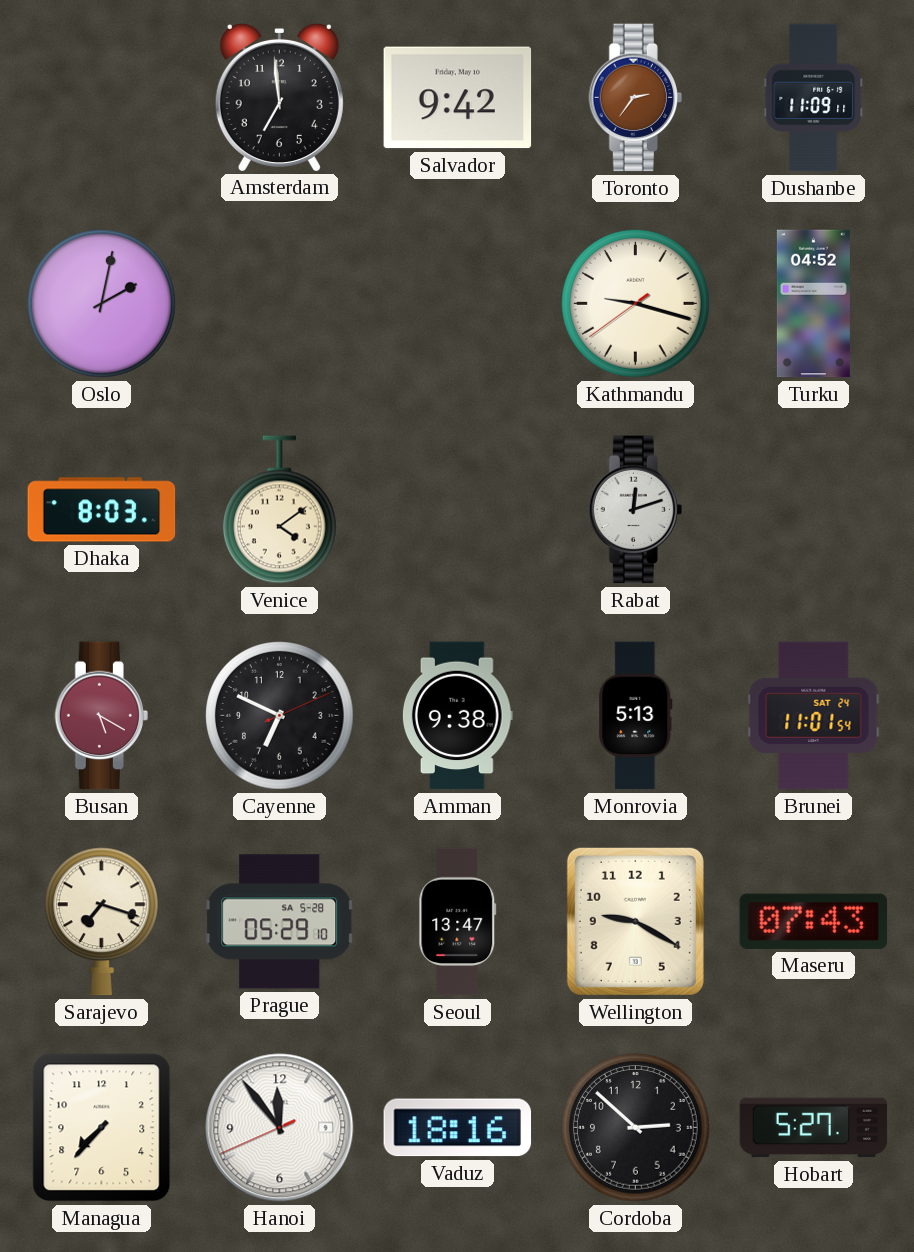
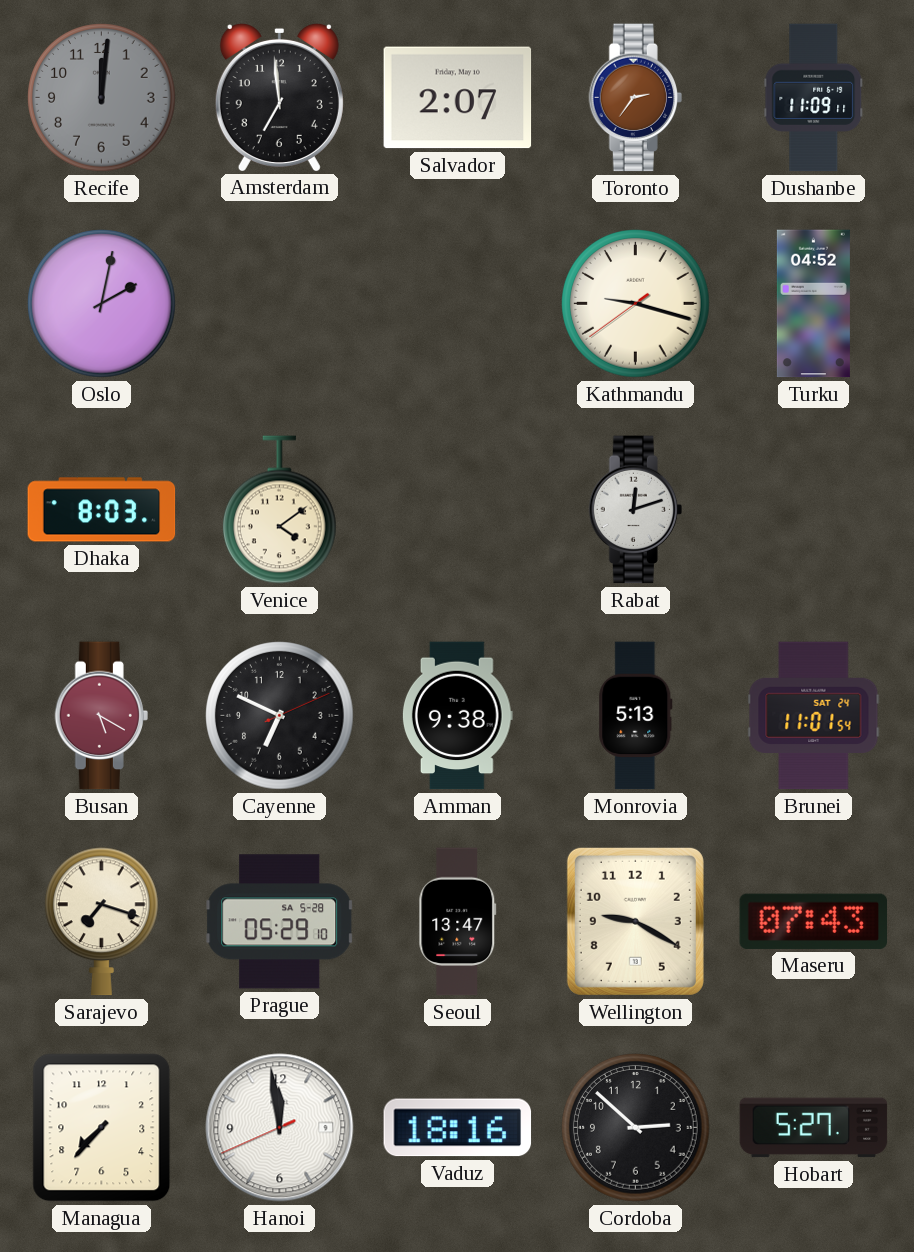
Recife: none -> 12:01
Salvador: 9:42 -> 2:07
Hanoi: 11:53 -> 11:58
